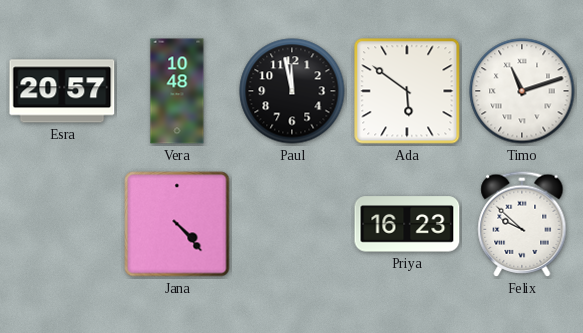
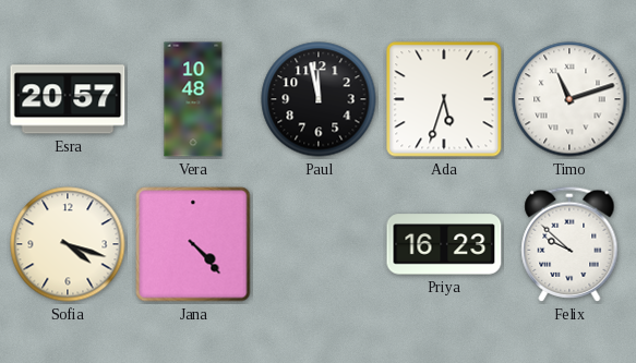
Ada: 5:51 -> 5:33
Sofia: none -> 4:18
